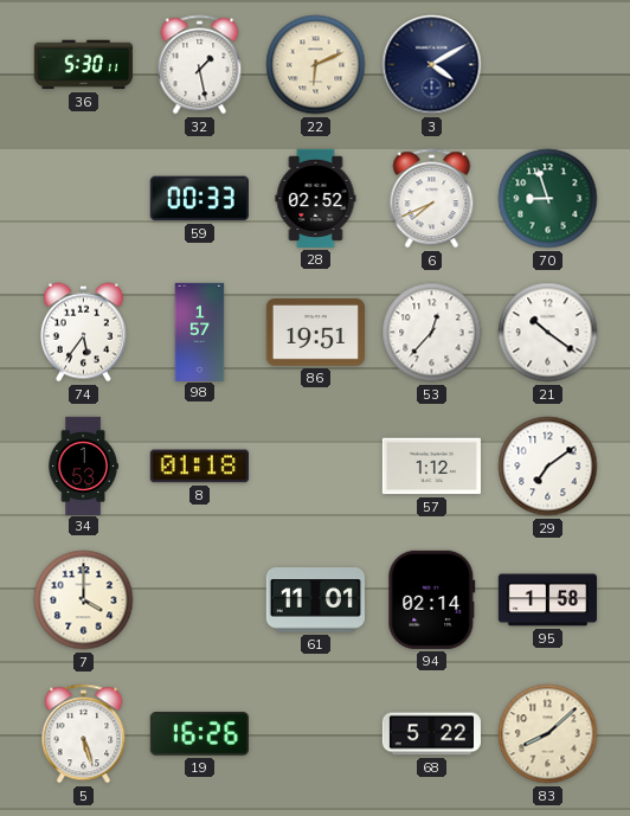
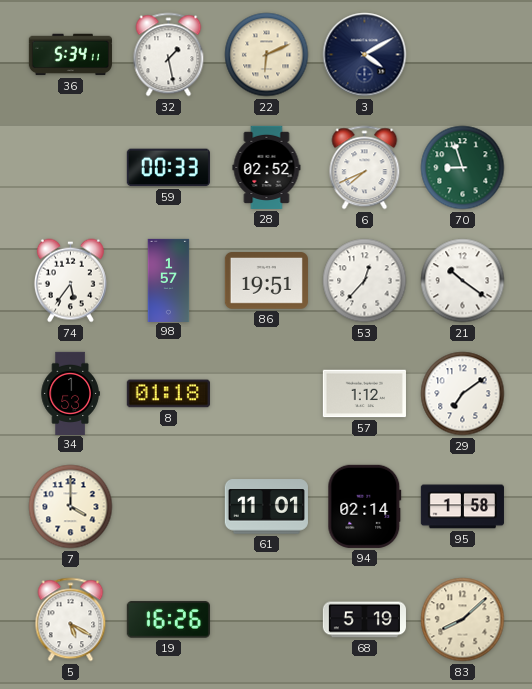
36: 5:30 -> 5:34
5: 5:27 -> 5:20
68: 5:22 -> 5:19
